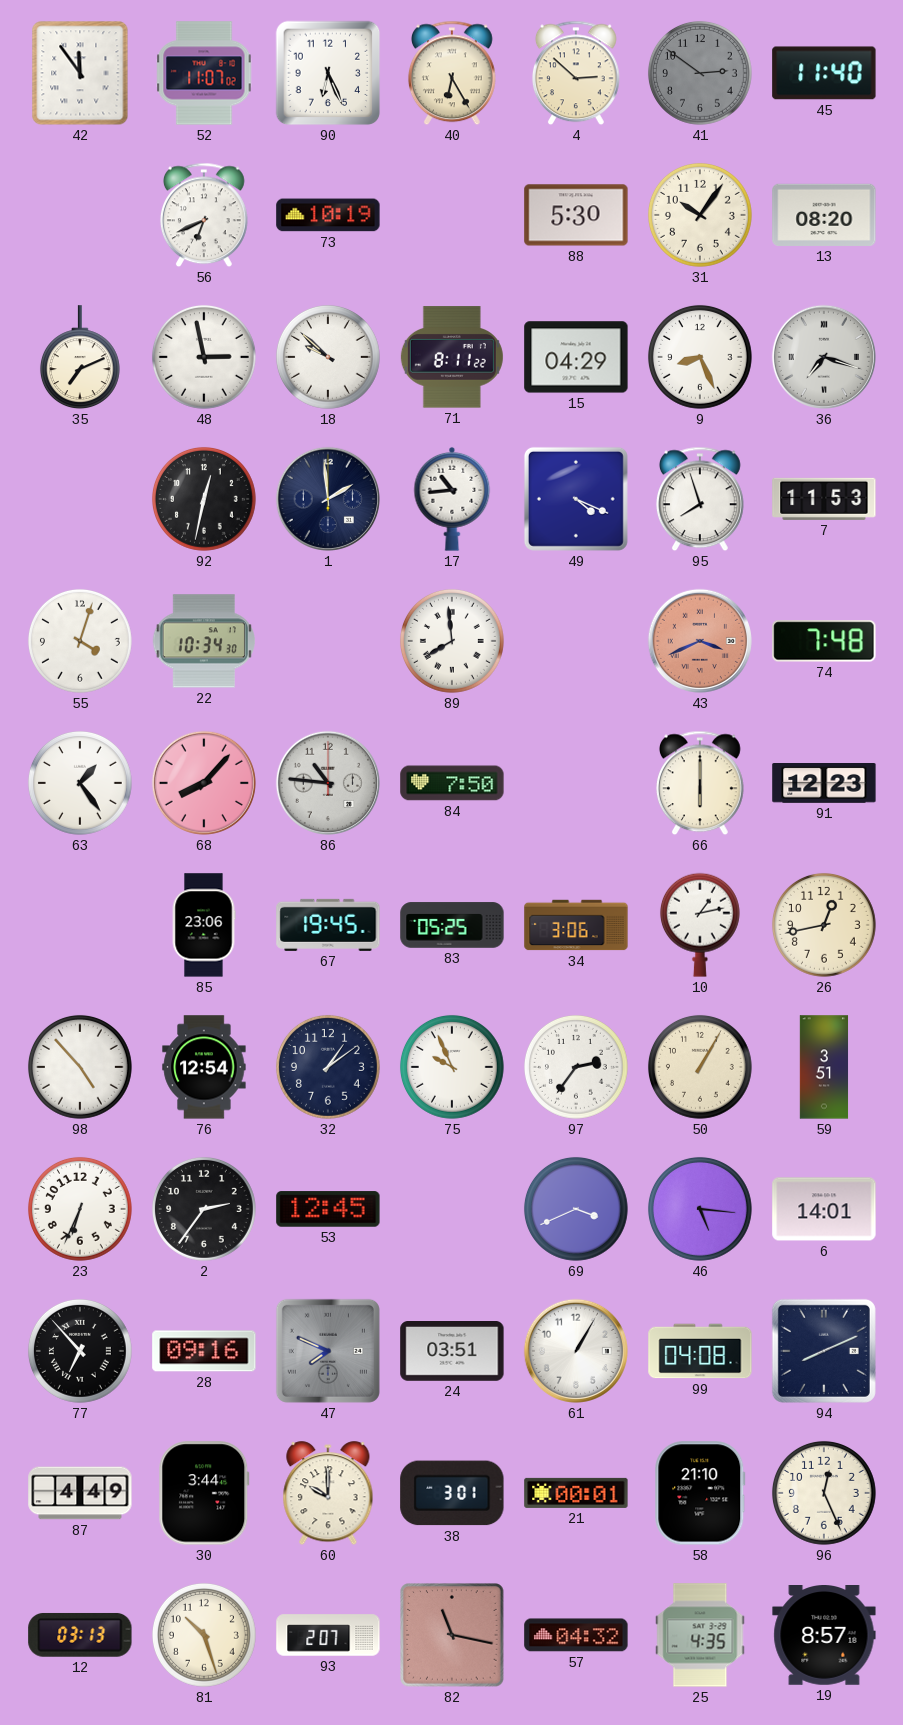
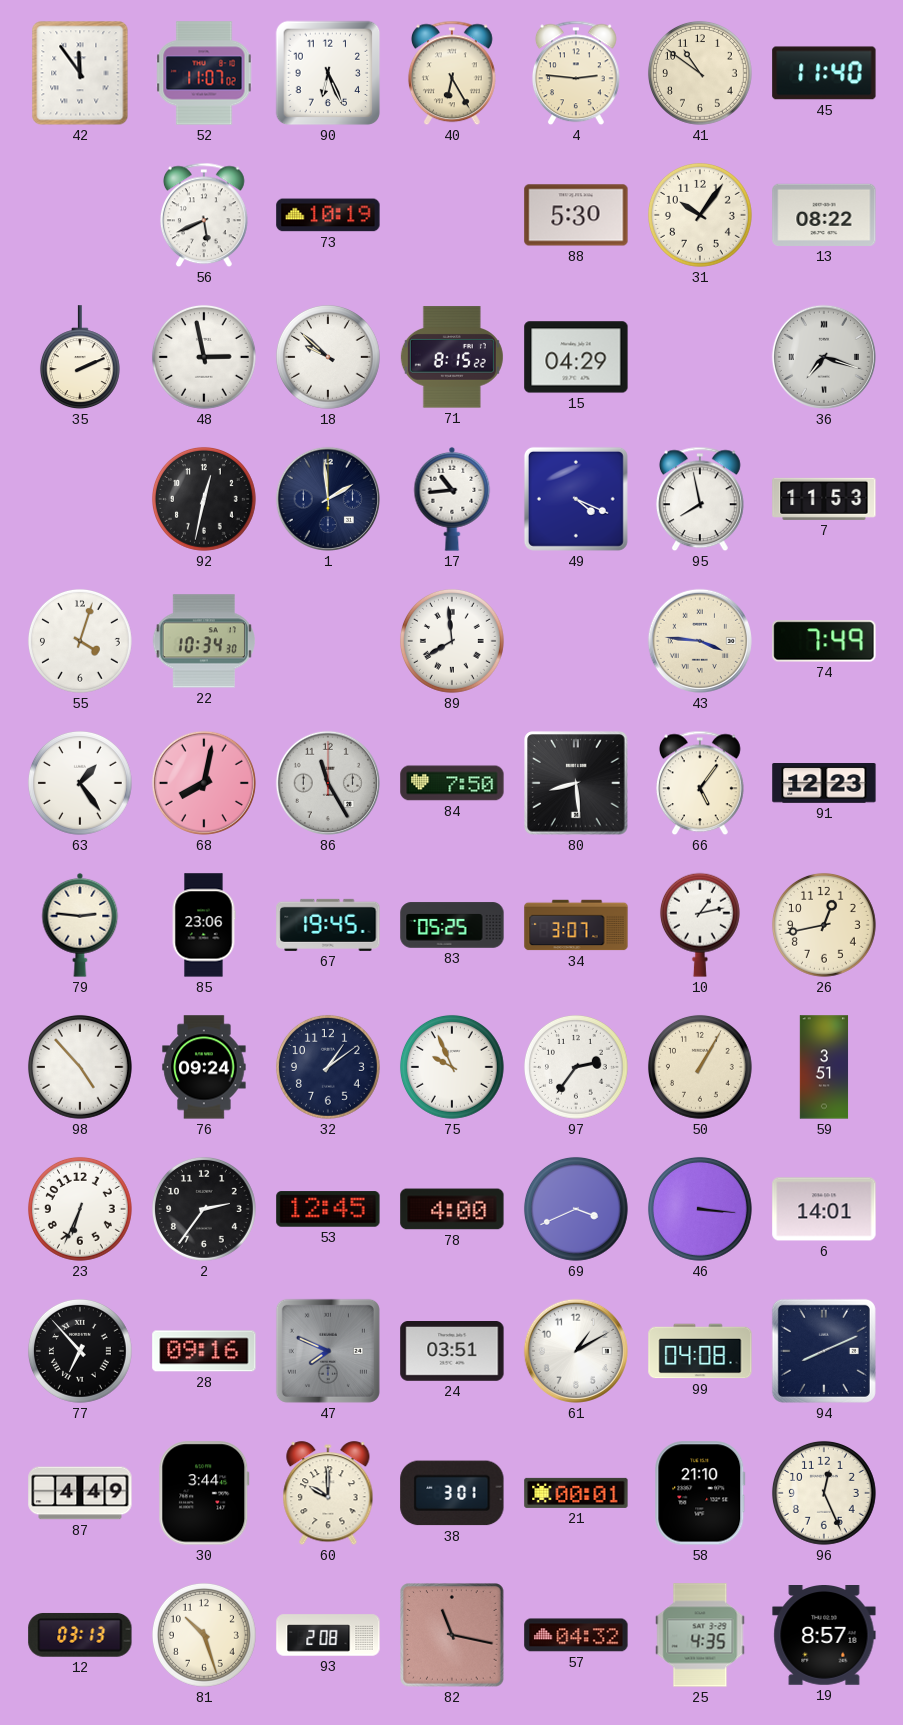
4: 2:52 -> 2:46
41: 2:51 -> 10:51
41 dial: grey -> cream
56: 6:41 -> 5:41
13: 08:20 -> 08:22
35: 7:11 -> 2:11
71: 8:11 -> 8:15
9: 8:26 -> none
95: 7:57 -> 7:58
43: 3:41 -> 3:46
43 dial: salmon -> cream
74: 7:48 -> 7:49
68: 8:07 -> 8:02
86: 10:46 -> 11:25
80: none -> 8:29
66: 6:00 -> 5:06
79: none -> 2:46
34: 3:06 -> 3:07
76: 12:54 -> 09:24
78: none -> 4:00
46: 5:16 -> 3:16
61: 1:05 -> 1:10
93: 2:07 -> 2:08
